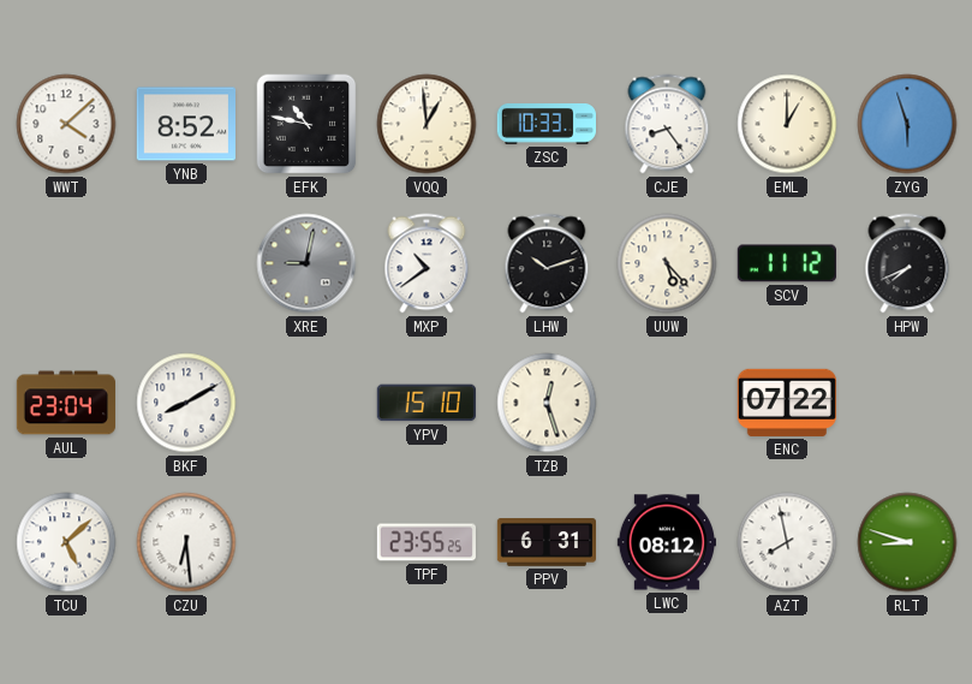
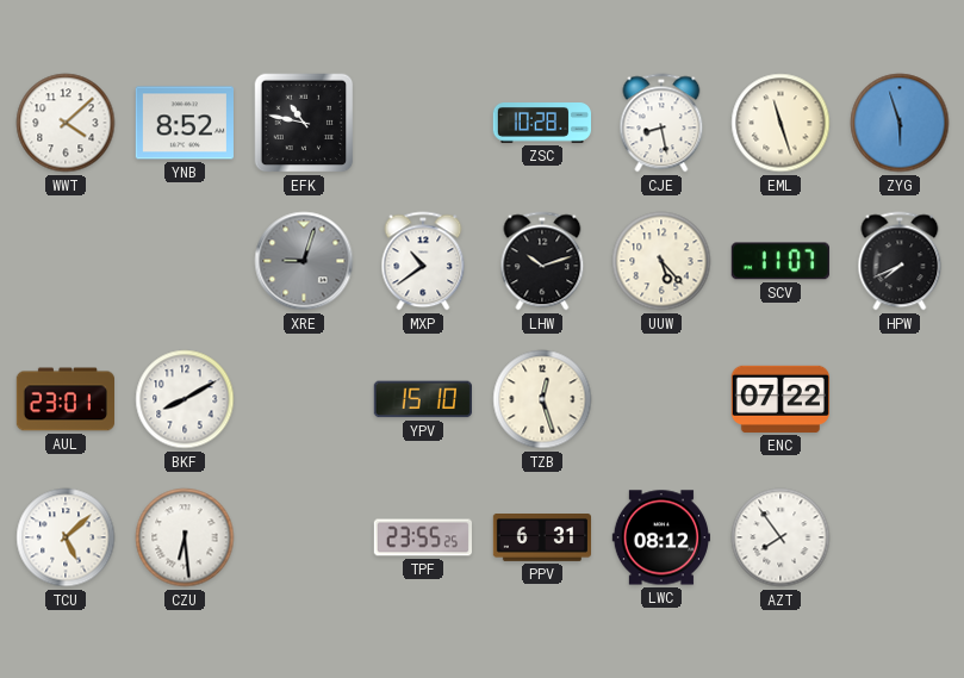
VQQ: 12:59 -> none
ZSC: 10:33 -> 10:28
CJE: 8:24 -> 8:28
EML: 1:00 -> 11:27
XRE: 9:02 -> 9:03
SCV: 11:12 -> 11:07
AUL: 23:04 -> 23:01
AZT: 7:58 -> 7:54
RLT: 8:48 -> none
